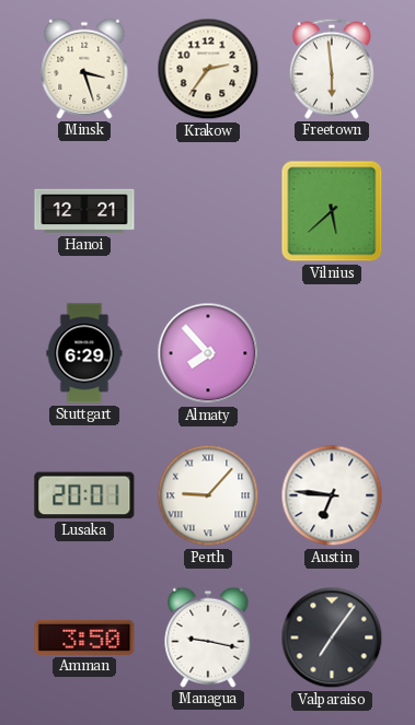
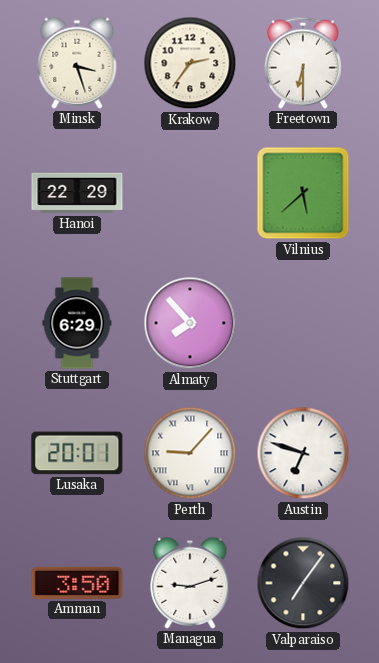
Freetown: 5:59 -> 6:30
Hanoi: 12:21 -> 22:29
Austin: 6:46 -> 6:48
Managua: 9:17 -> 9:12
